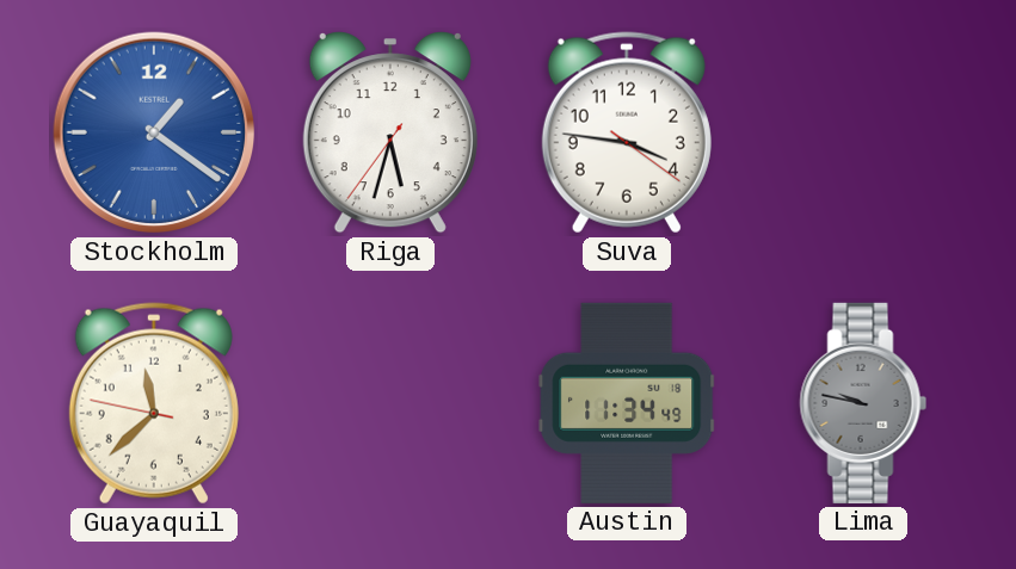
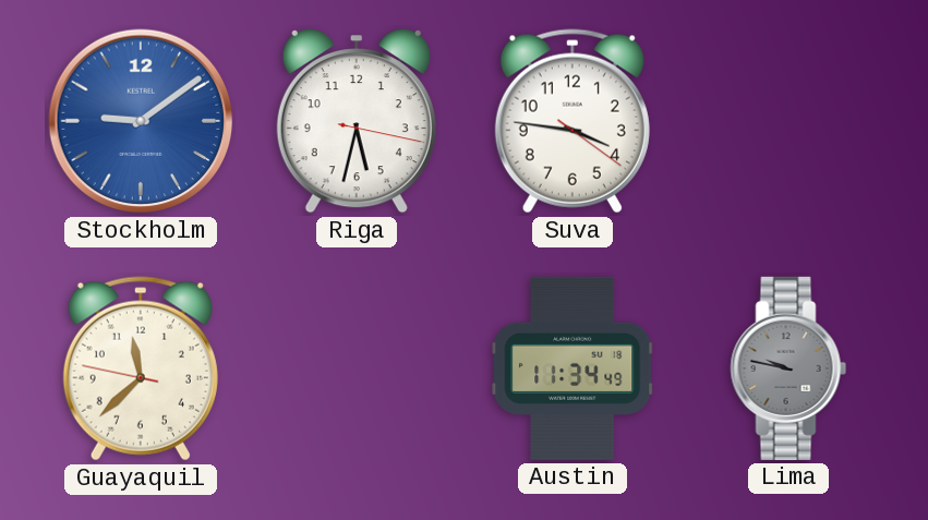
Stockholm: 1:21 -> 9:09
Riga: 5:32:36 -> 5:32:17
